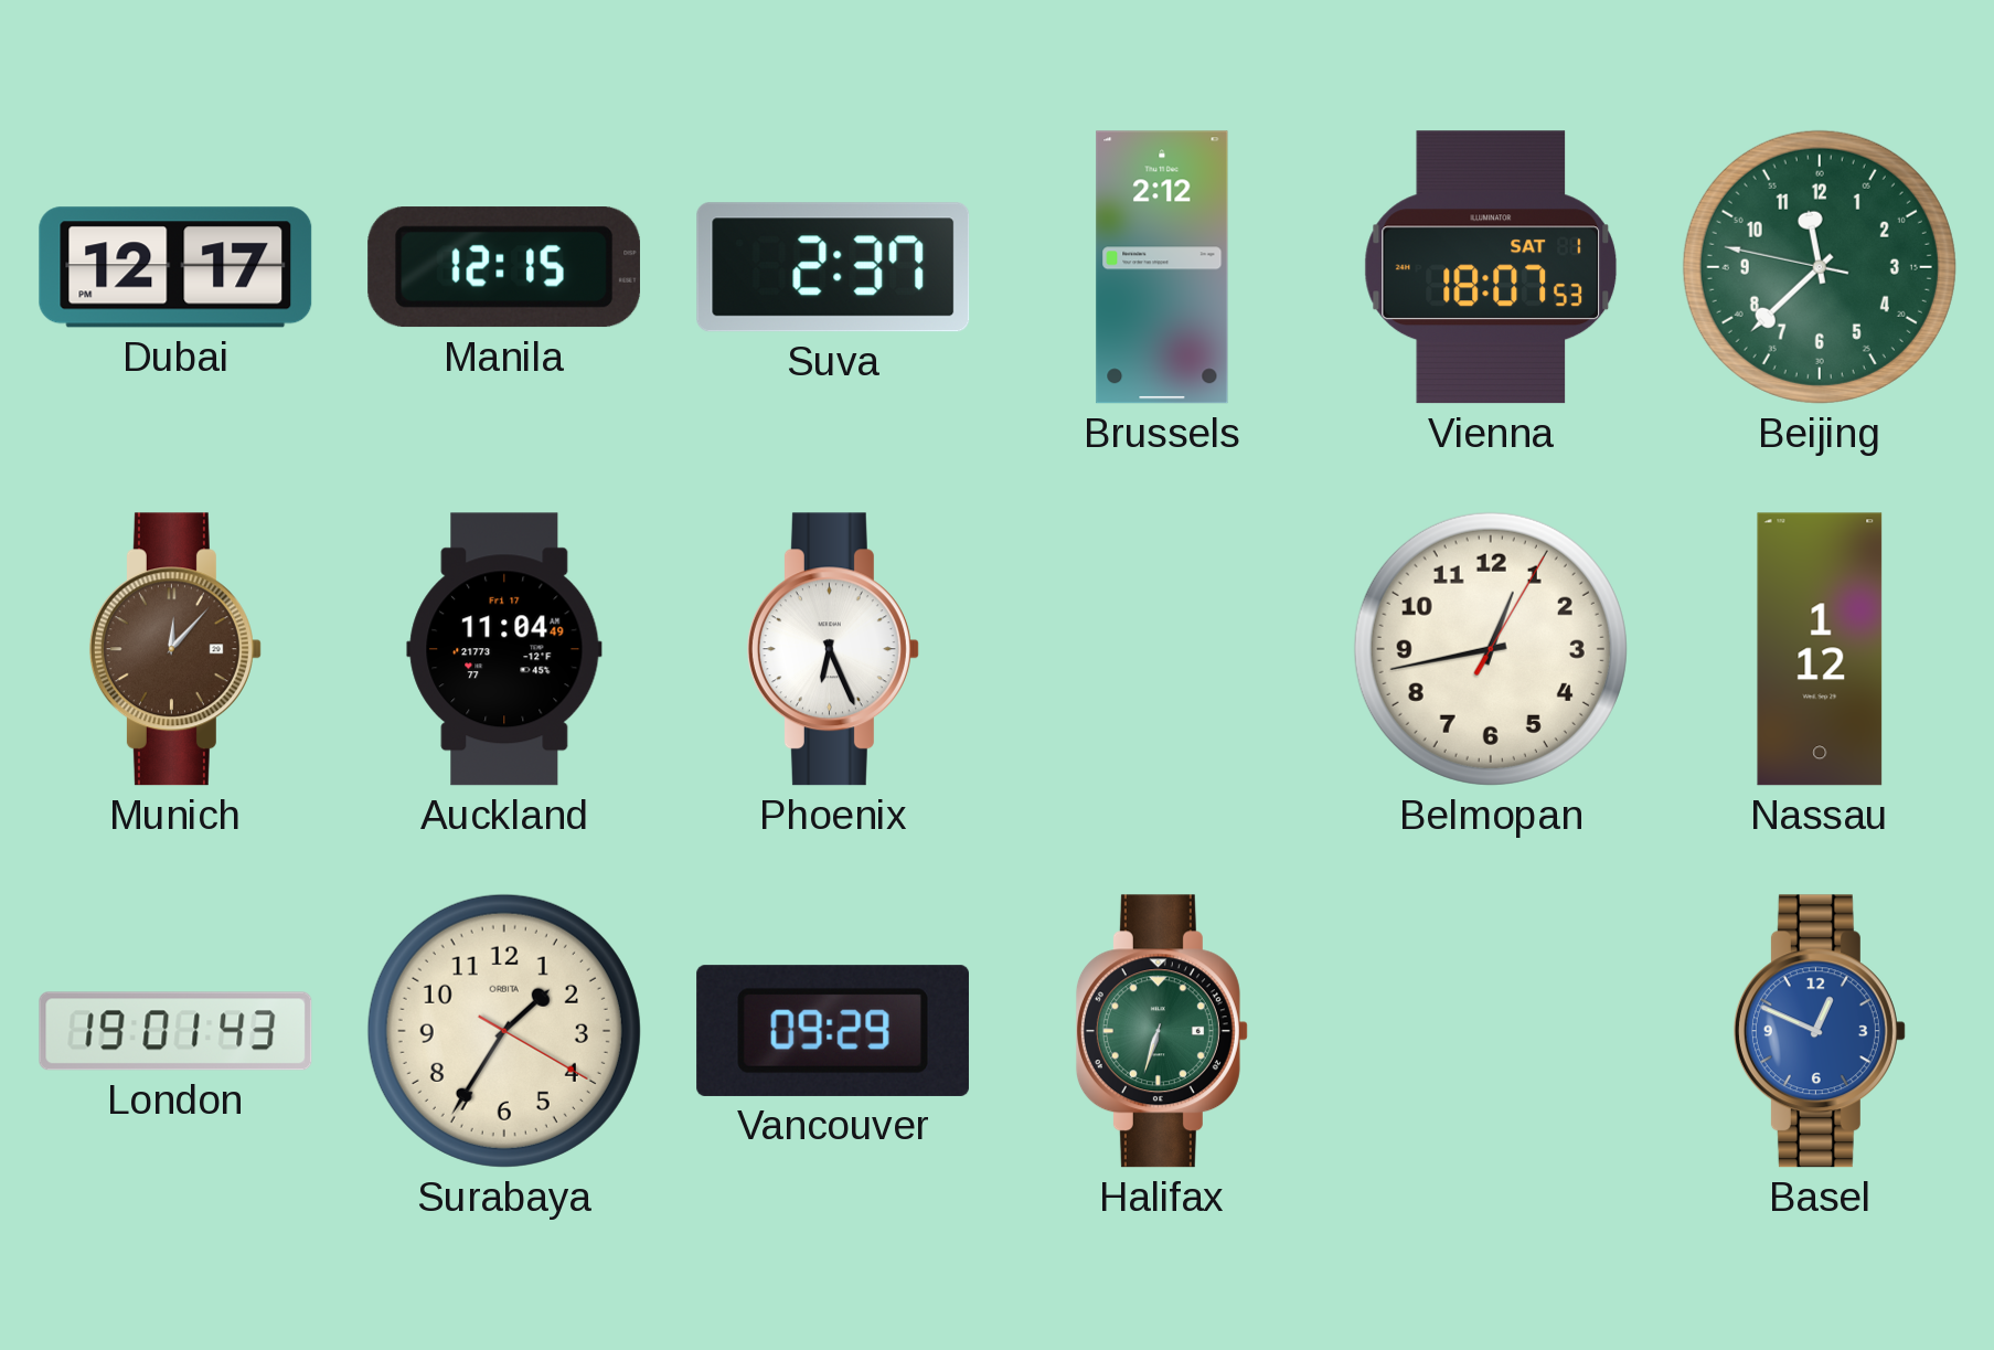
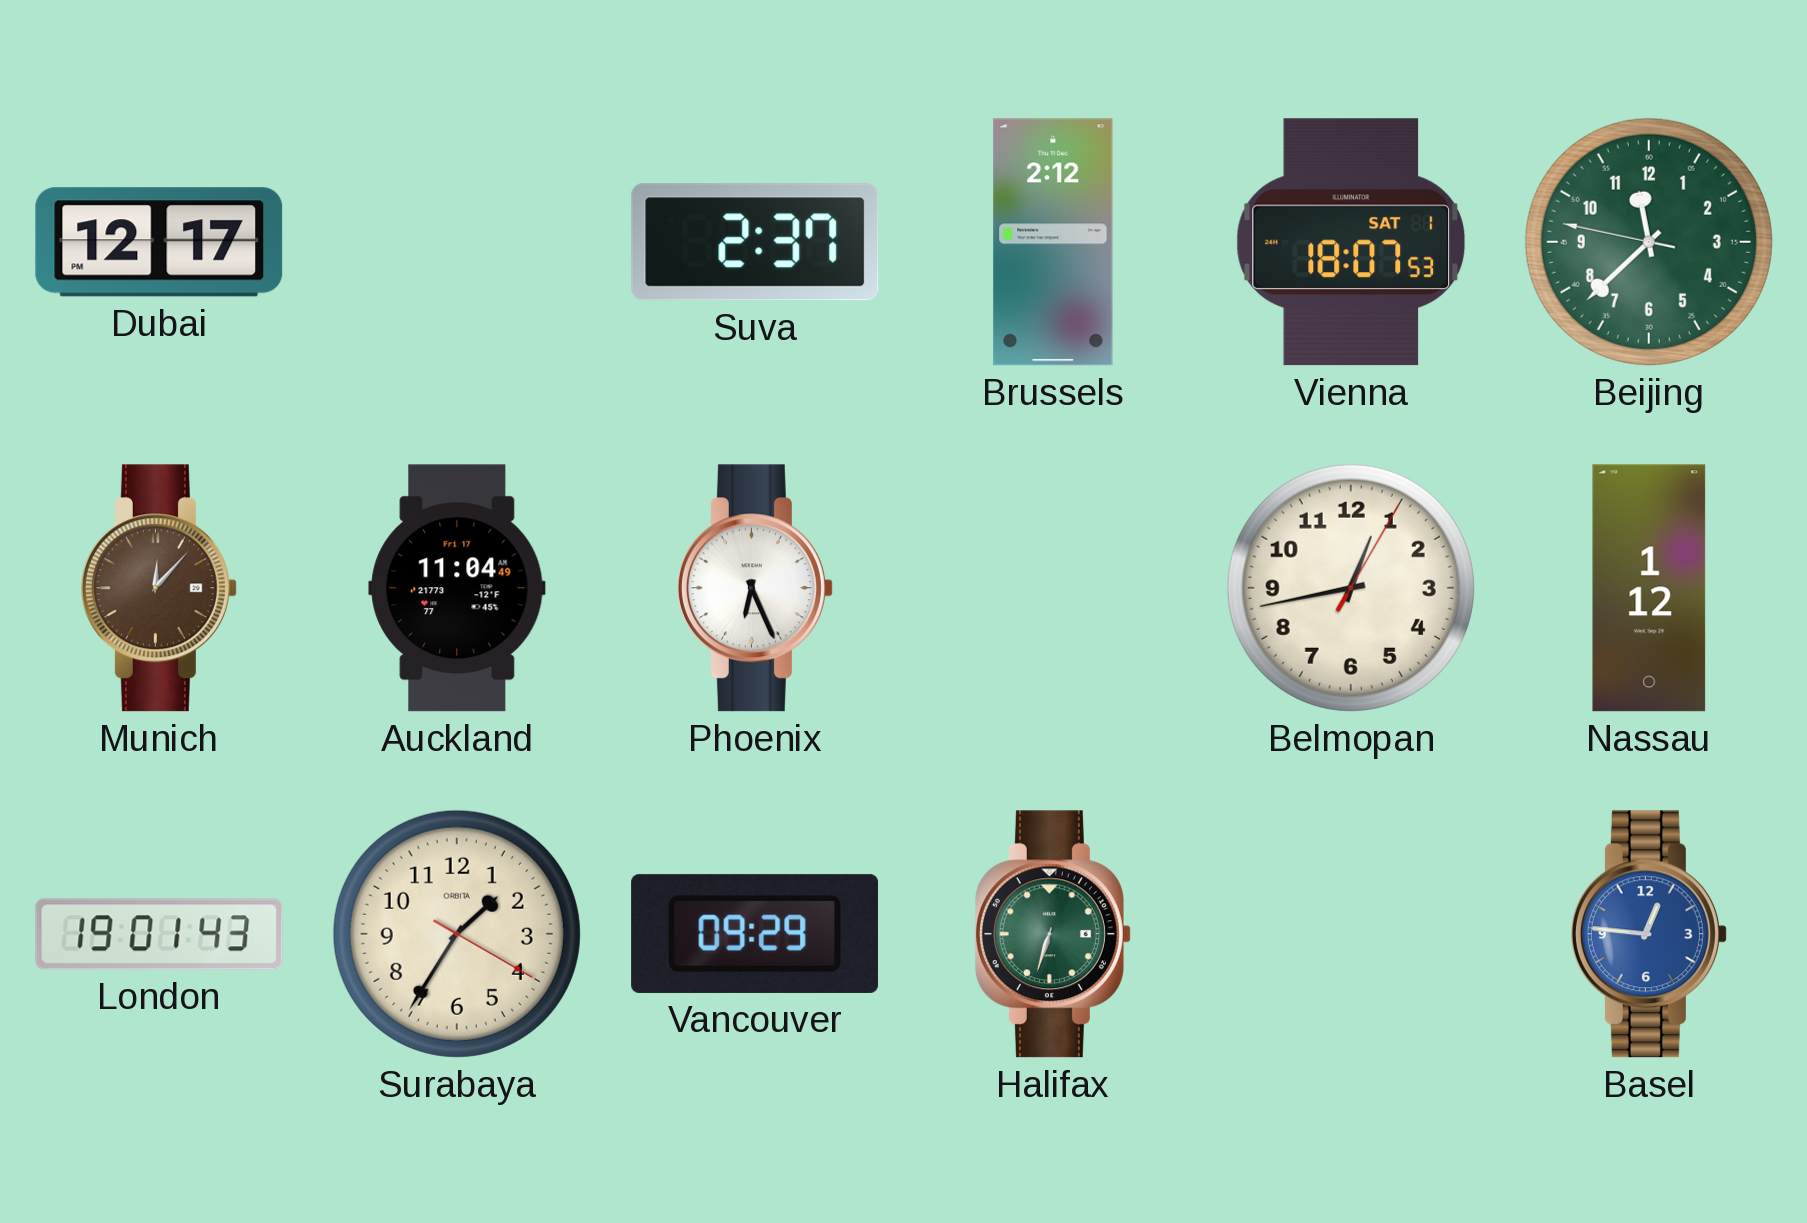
Manila: 12:15 -> none
Basel: 12:49 -> 12:46
